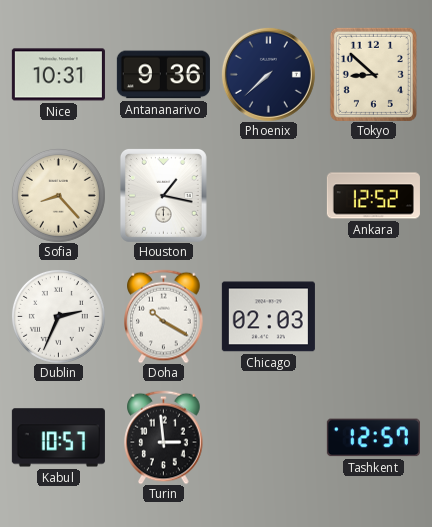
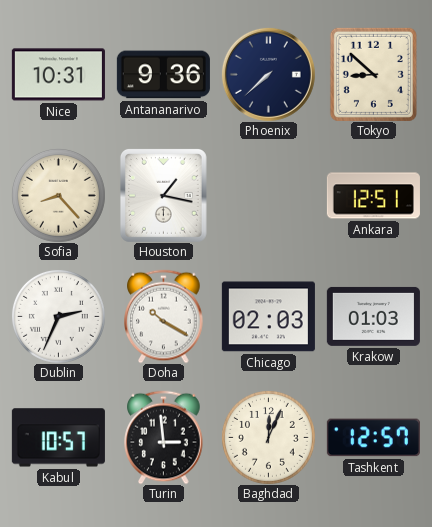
Ankara: 12:52 -> 12:51
Krakow: none -> 01:03
Baghdad: none -> 12:04
